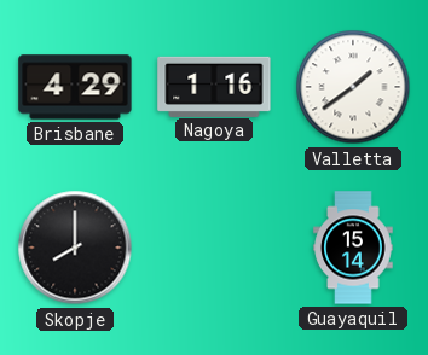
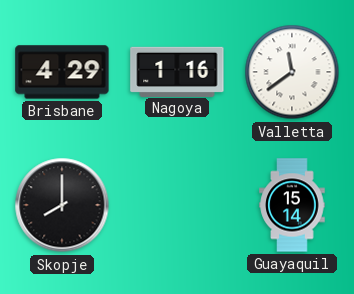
Valletta: 1:39 -> 11:39
